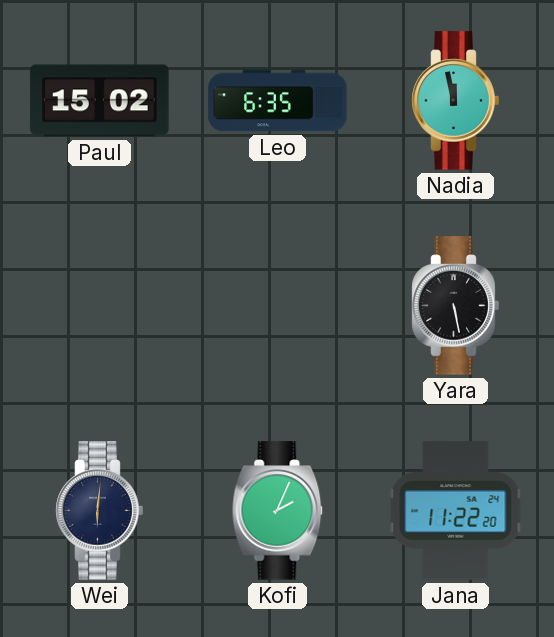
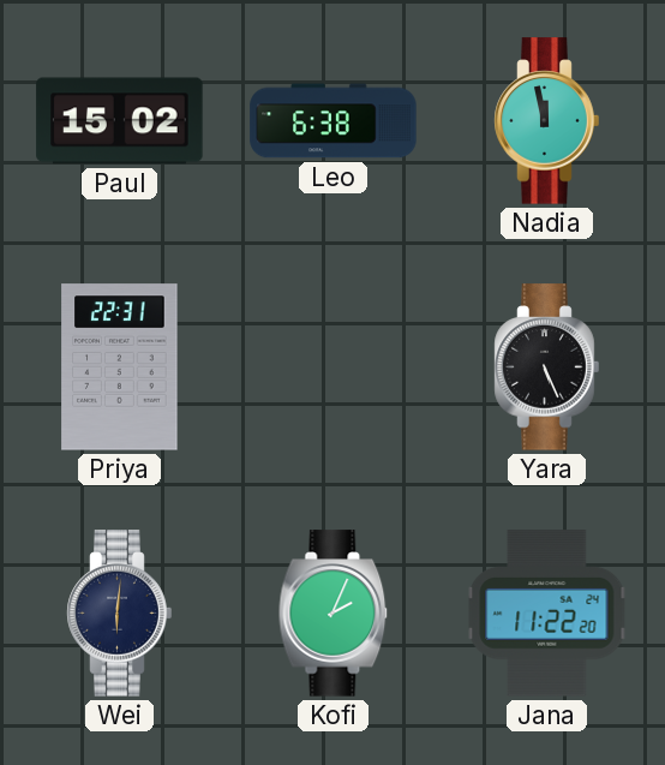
Leo: 6:35 -> 6:38
Priya: none -> 22:31
Yara: 5:28 -> 5:26
